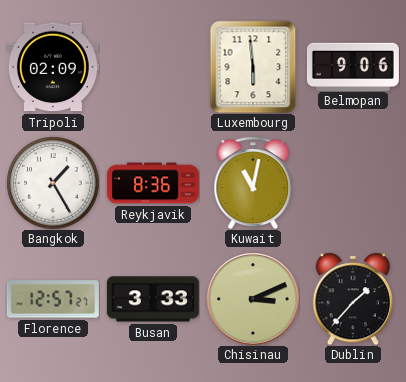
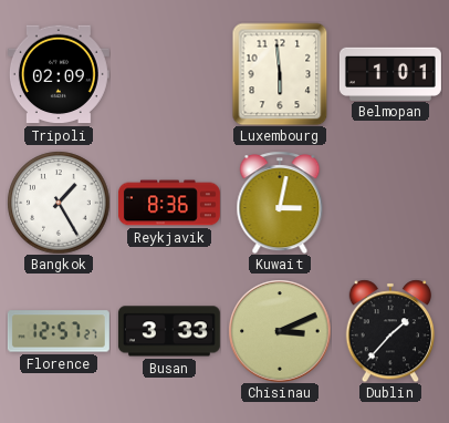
Belmopan: 9:06 -> 1:01
Kuwait: 11:02 -> 3:02
